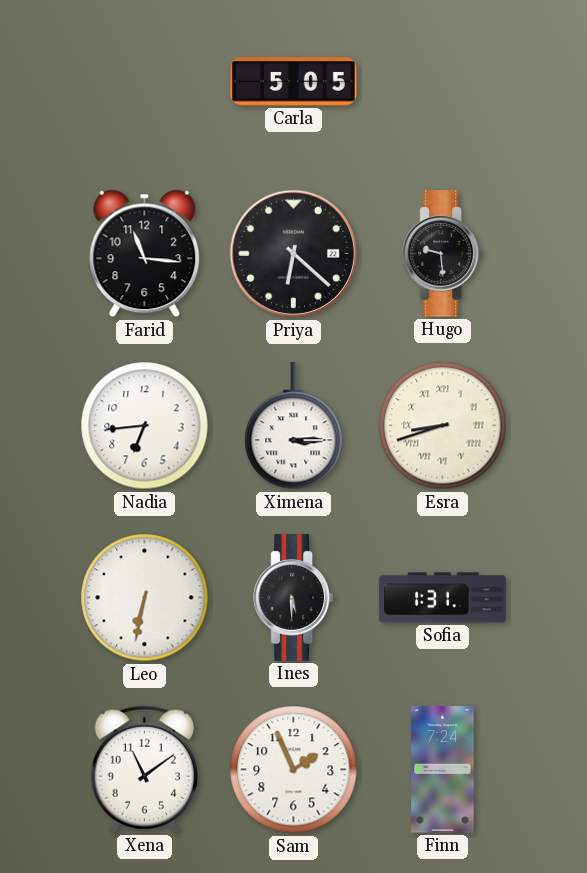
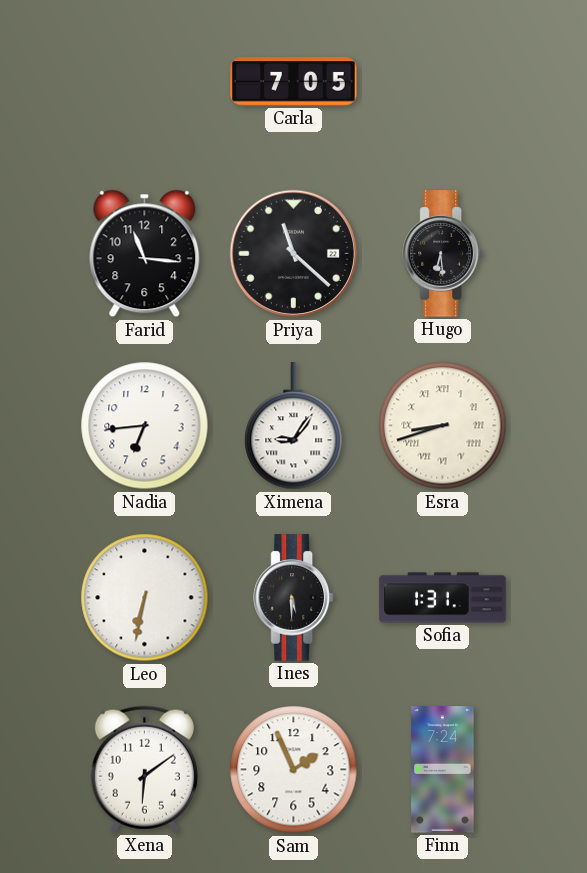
Carla: 5:05 -> 7:05
Priya: 6:22 -> 11:22
Hugo: 9:29 -> 6:29
Ximena: 3:15 -> 9:06
Xena: 11:09 -> 6:09
